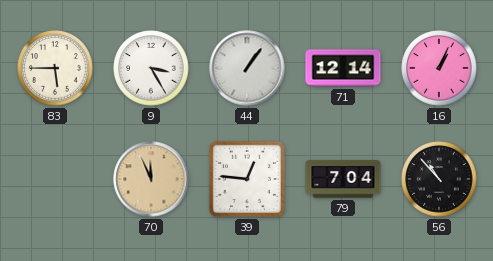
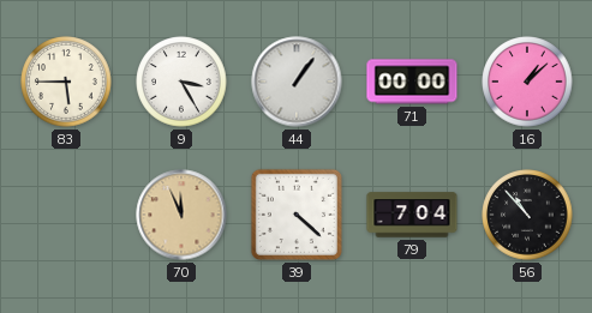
71: 12:14 -> 00:00
16: 1:04 -> 1:08
39: 12:46 -> 4:22
